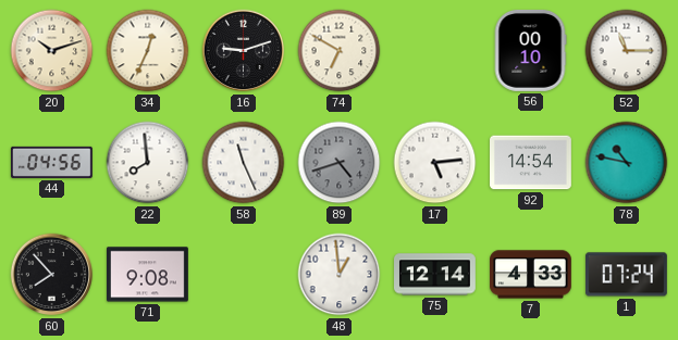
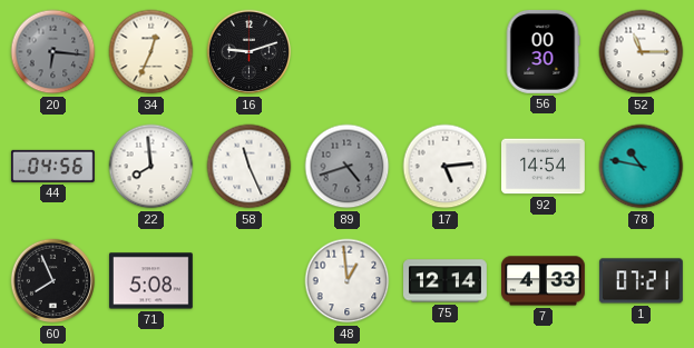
20: 10:12 -> 6:16
20 dial: cream -> grey
74: 6:50 -> none
56: 00:10 -> 00:30
60: 7:53 -> 7:56
71: 9:08 -> 5:08
1: 07:24 -> 07:21
